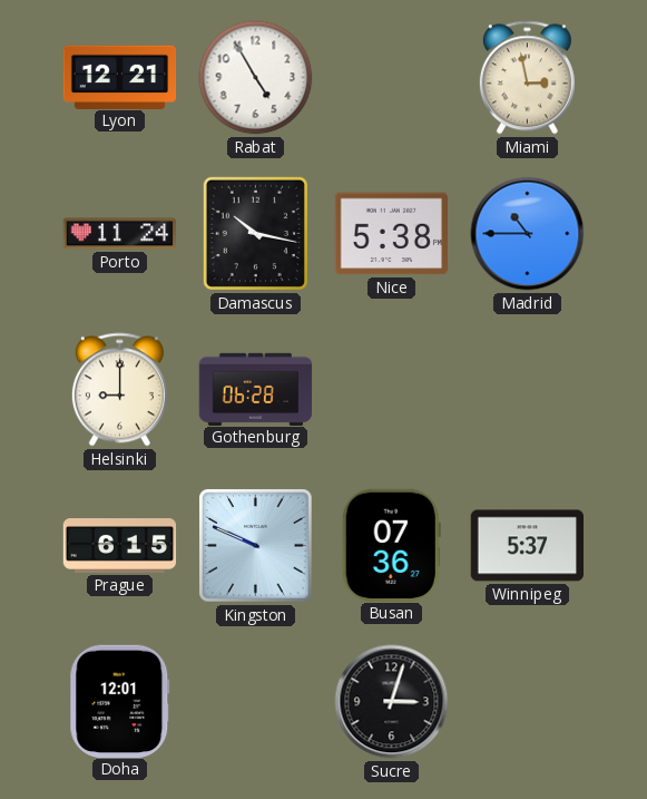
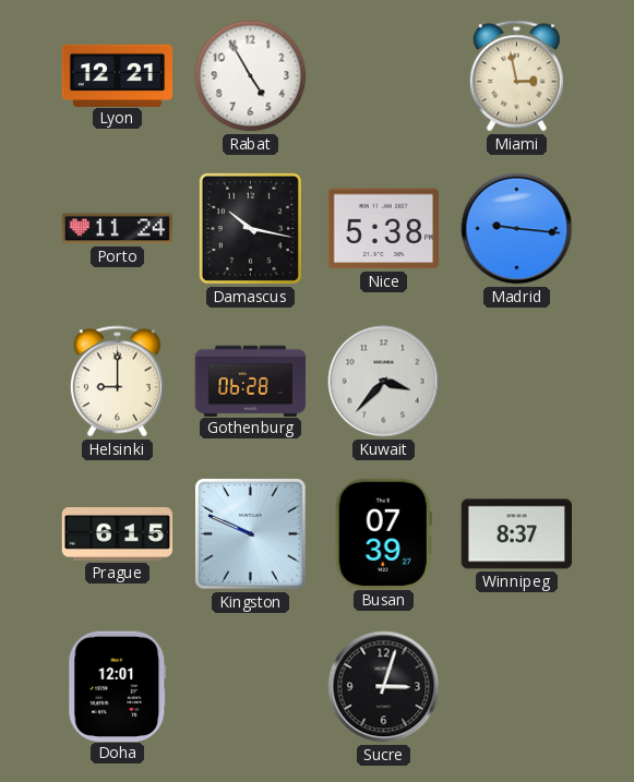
Madrid: 10:45 -> 9:16
Kuwait: none -> 3:37
Busan: 07:36 -> 07:39
Winnipeg: 5:37 -> 8:37
